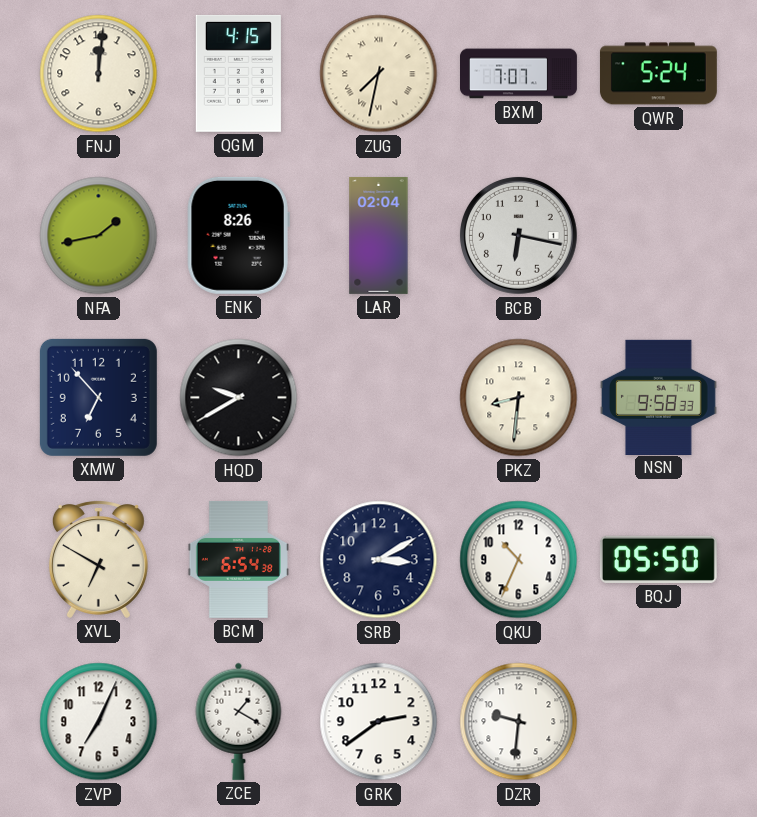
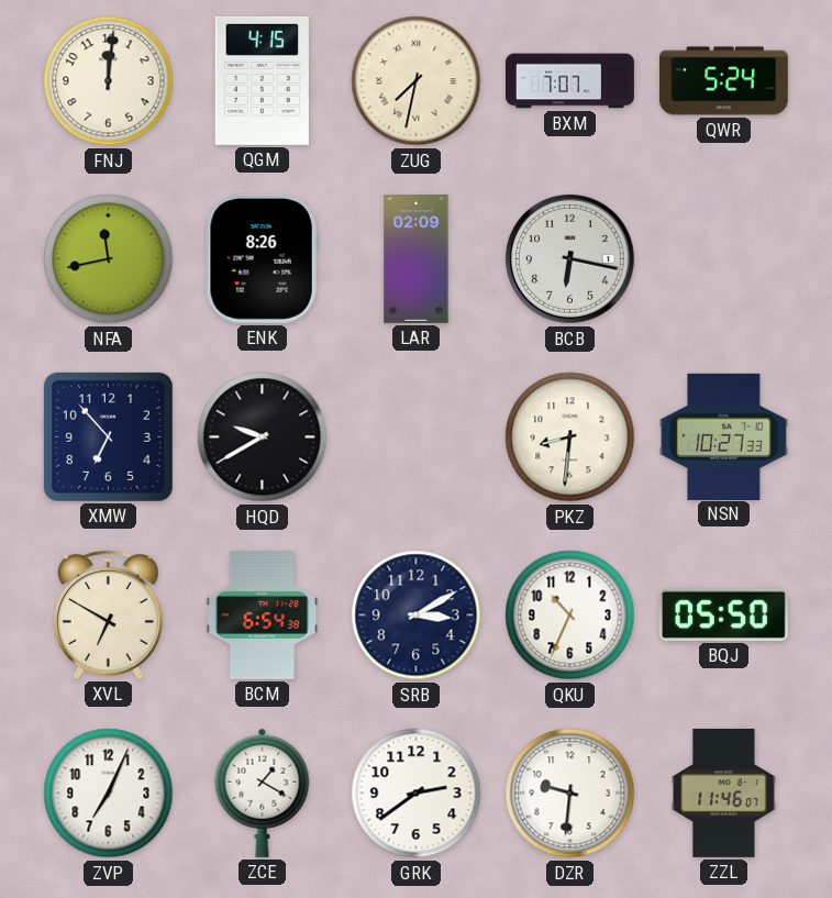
NFA: 1:43 -> 11:43
LAR: 02:04 -> 02:09
NSN: 9:58 -> 10:27
ZZL: none -> 11:46
